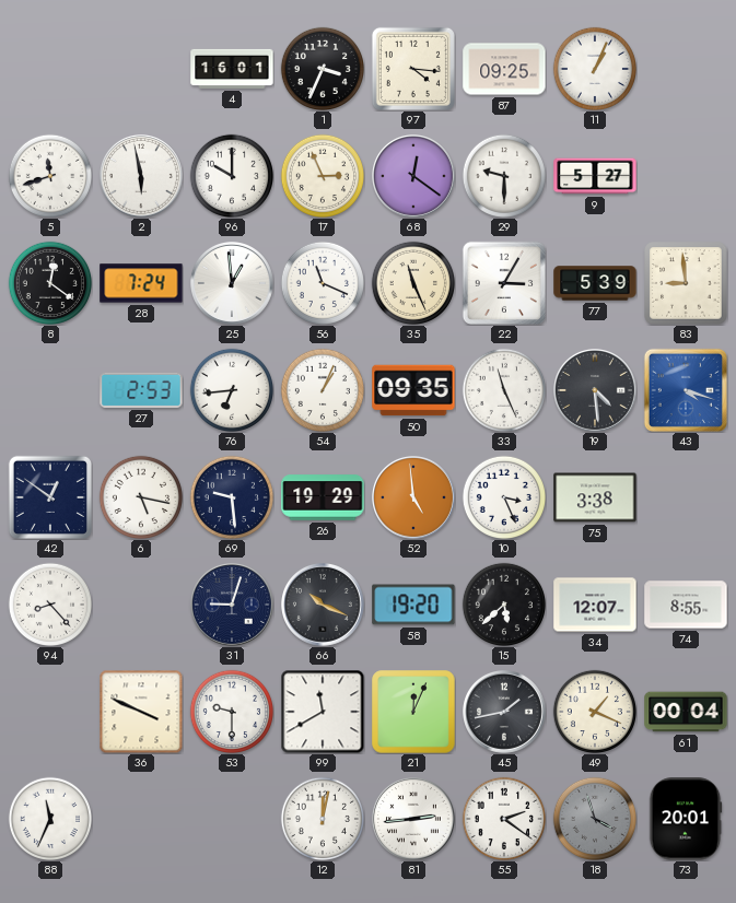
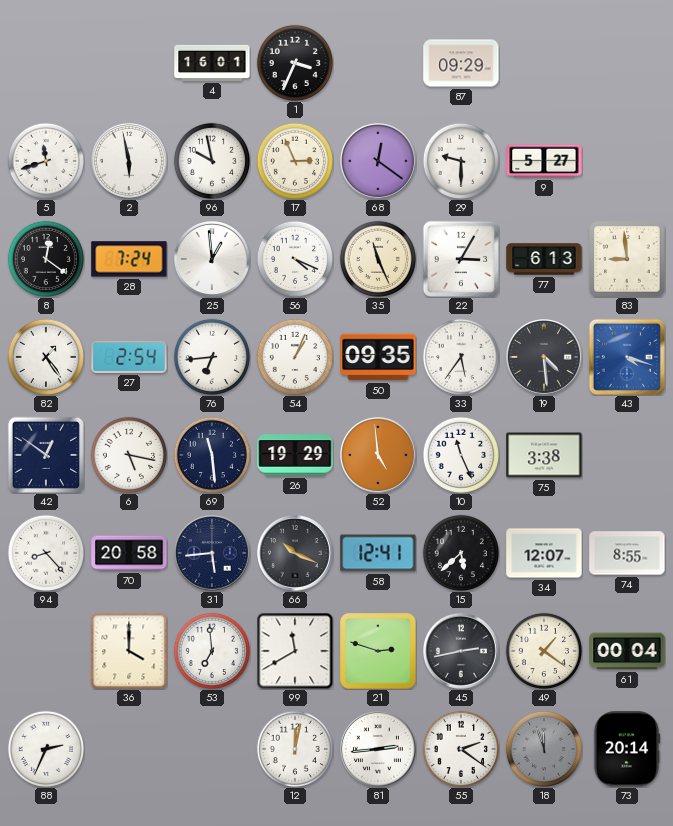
97: 4:16 -> none
87: 09:25 -> 09:29
11: 1:04 -> none
96: 10:00 -> 9:58
56: 11:19 -> 4:19
77: 5:39 -> 6:13
82: none -> 1:24
27: 2:53 -> 2:54
33: 11:26 -> 5:36
69: 9:29 -> 11:29
10: 3:26 -> 11:26
70: none -> 20:58
31: 9:03 -> 5:44
58: 19:20 -> 12:41
36: 3:49 -> 4:00
53: 9:30 -> 6:59
21: 12:04 -> 2:48
45: 1:43 -> 2:43
49: 1:19 -> 1:21
88: 11:34 -> 2:34
18: 3:57 -> 11:57
73: 20:01 -> 20:14
